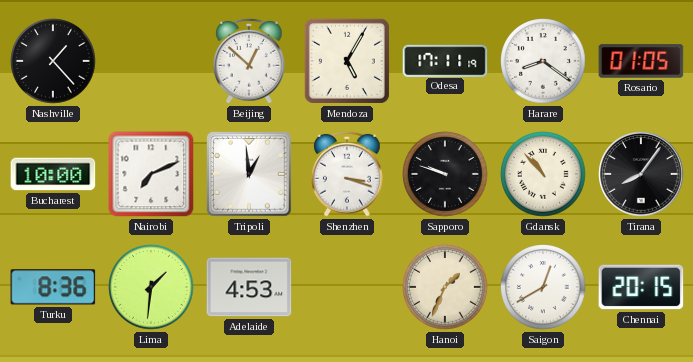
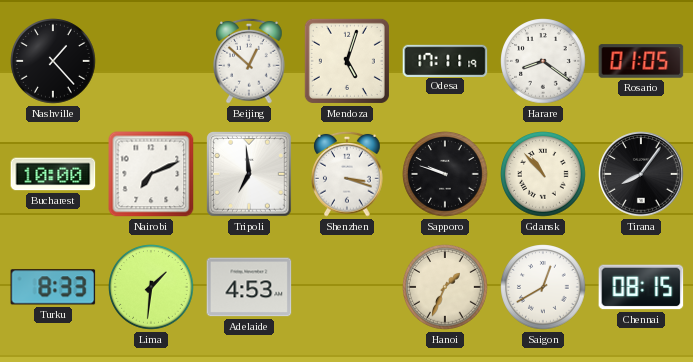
Mendoza: 5:05 -> 5:03
Tripoli: 12:59 -> 6:59
Turku: 8:36 -> 8:33
Chennai: 20:15 -> 08:15
